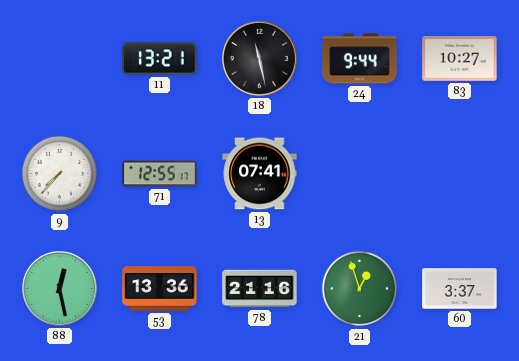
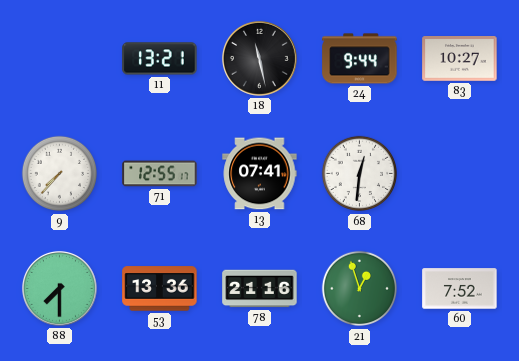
68: none -> 12:31
88: 12:28 -> 7:30
60: 3:37 -> 7:52
